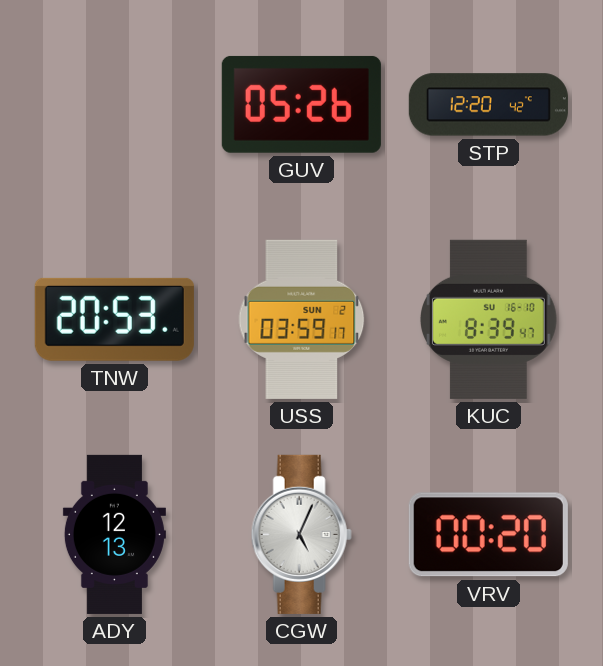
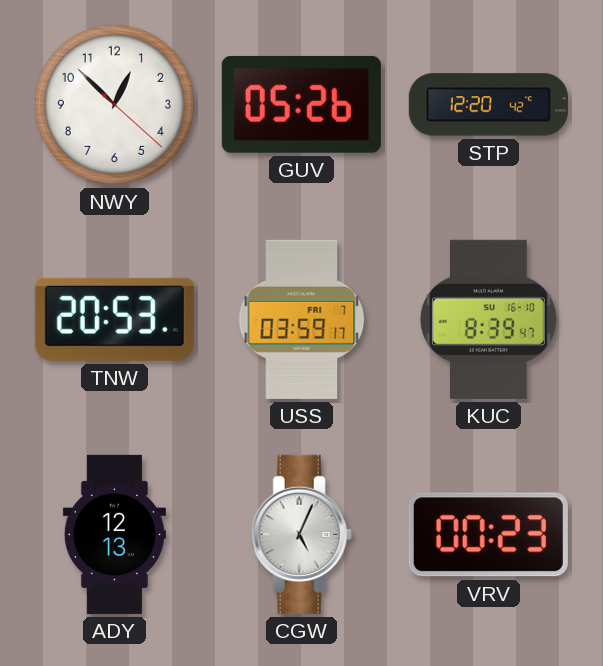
NWY: none -> 12:52
USS date: SUN 2 -> FRI 7
VRV: 00:20 -> 00:23
